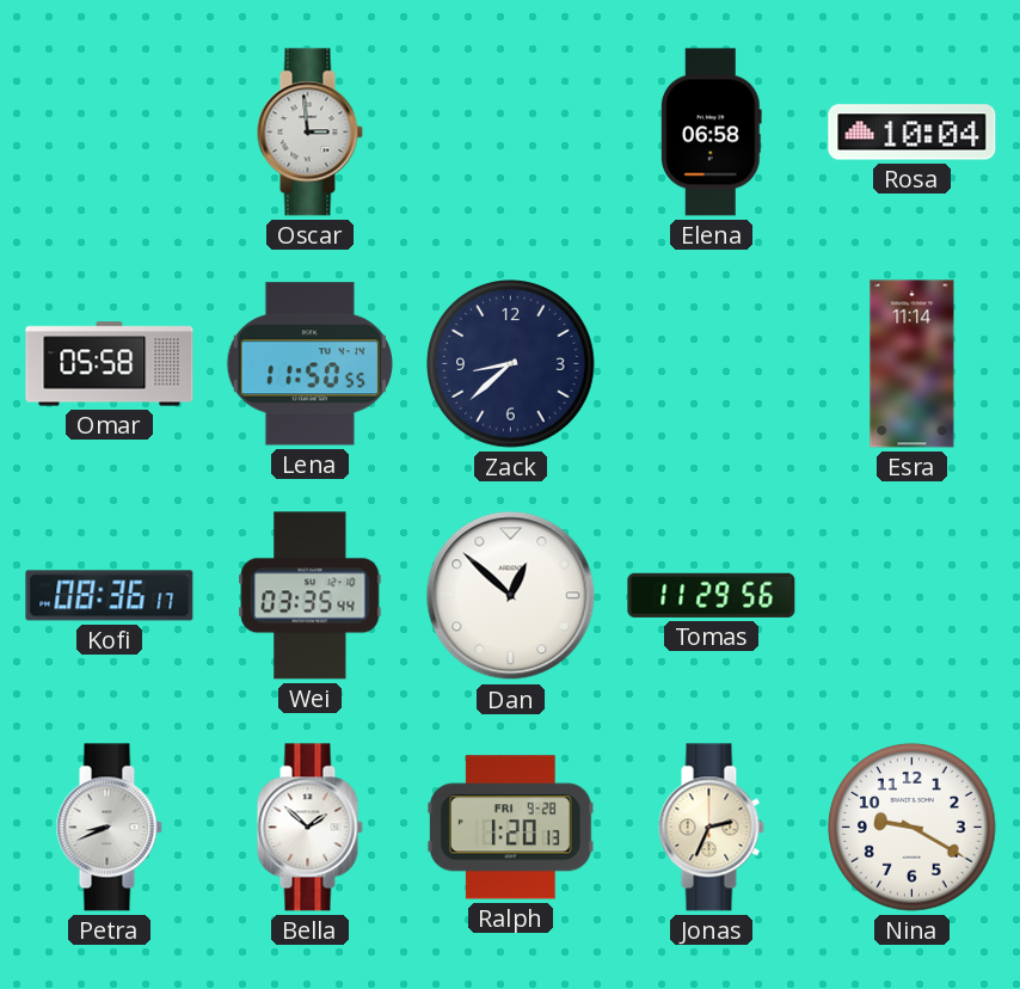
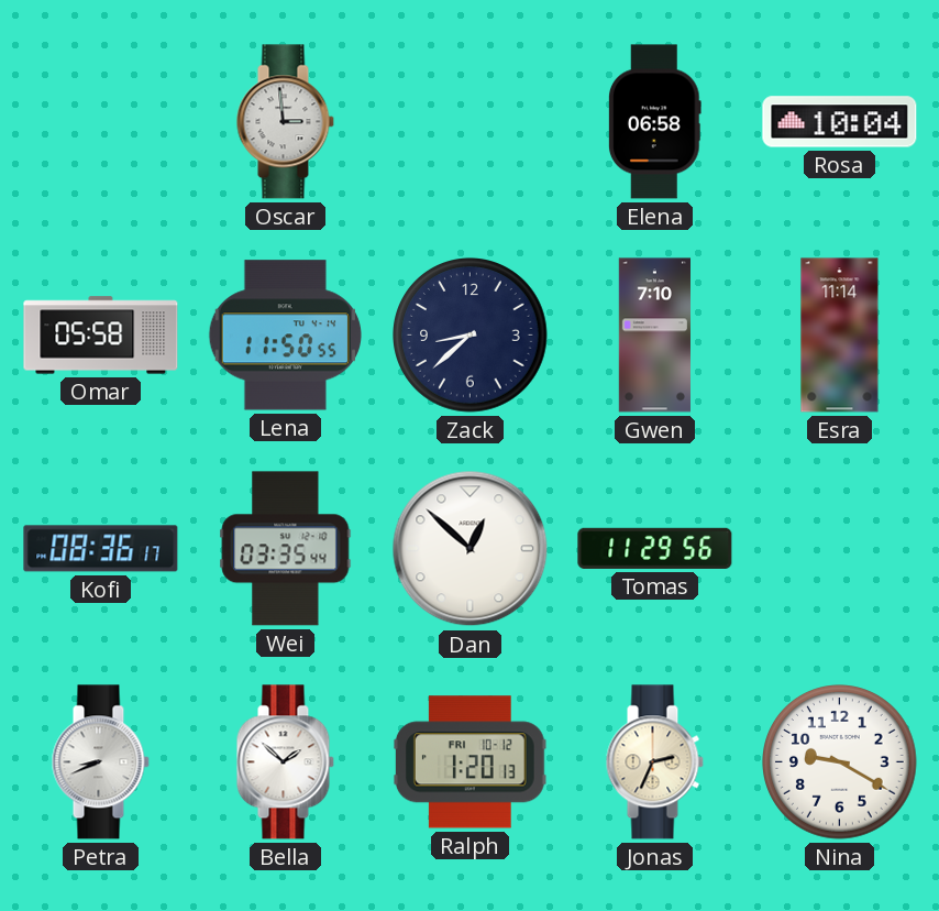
Gwen: none -> 7:10
Ralph date: FRI 9-28 -> FRI 10-12
